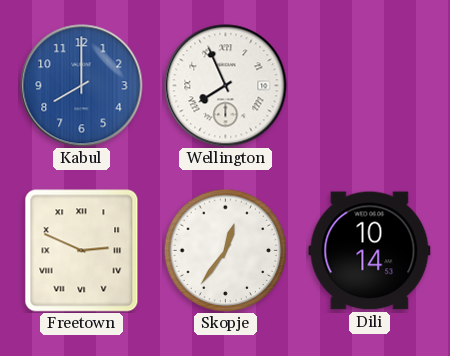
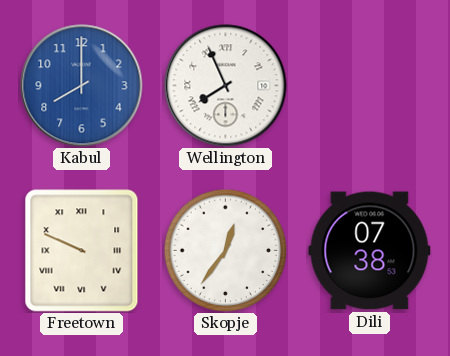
Freetown: 2:49 -> 9:49
Dili: 10:14 -> 07:38
